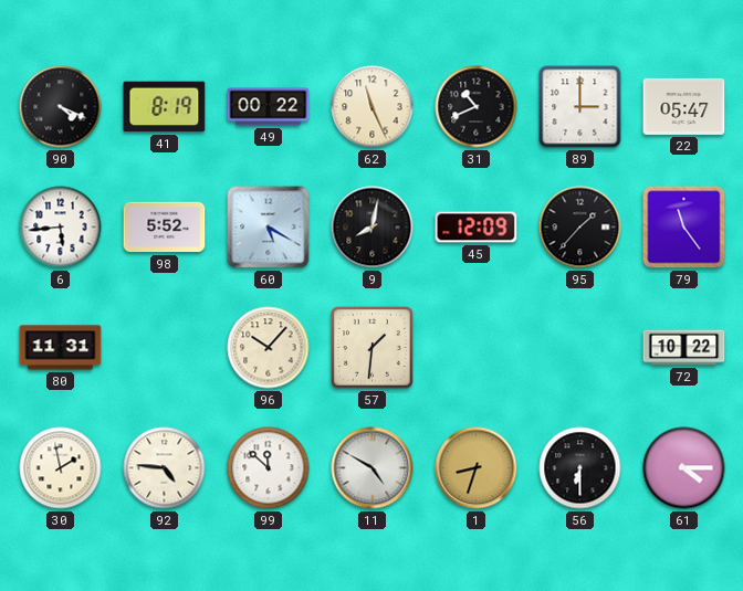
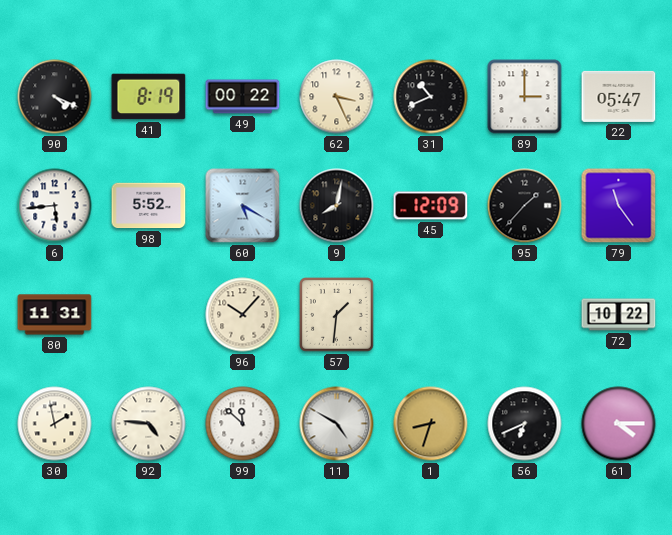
62: 11:26 -> 3:26
56: 6:30 -> 6:41
